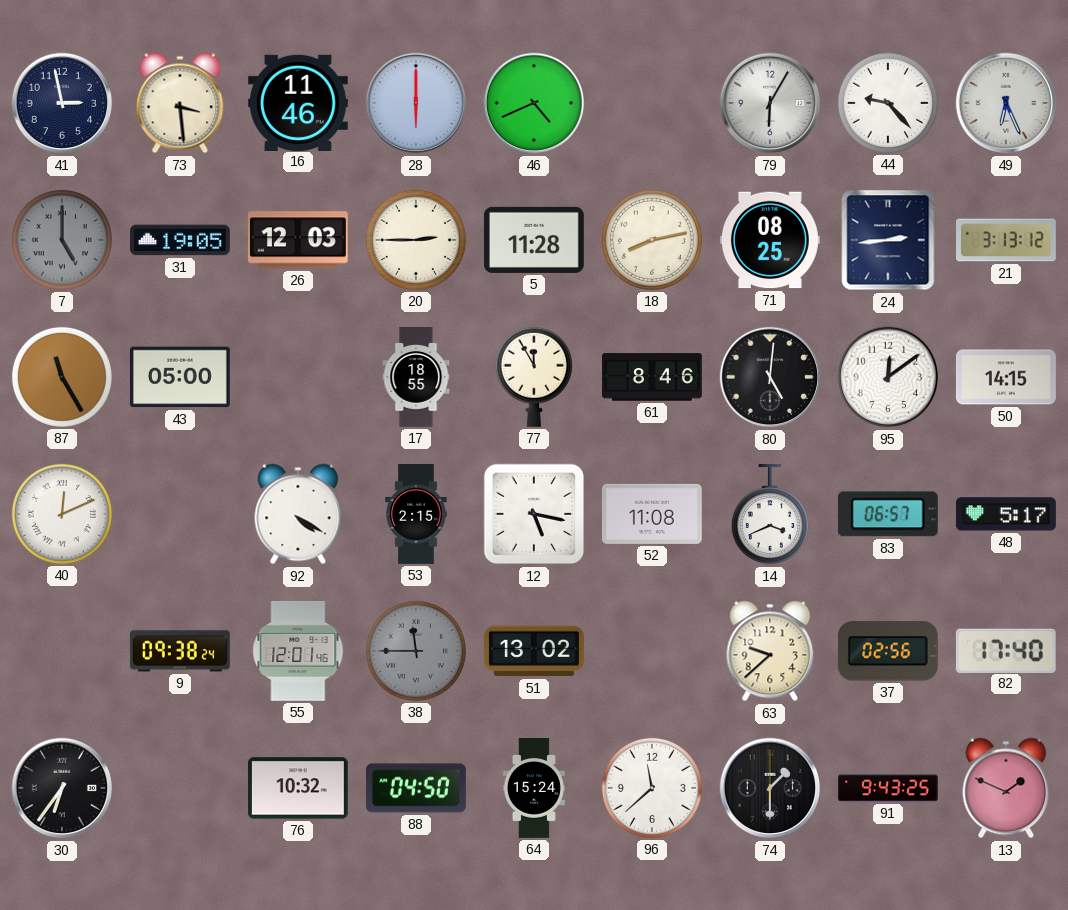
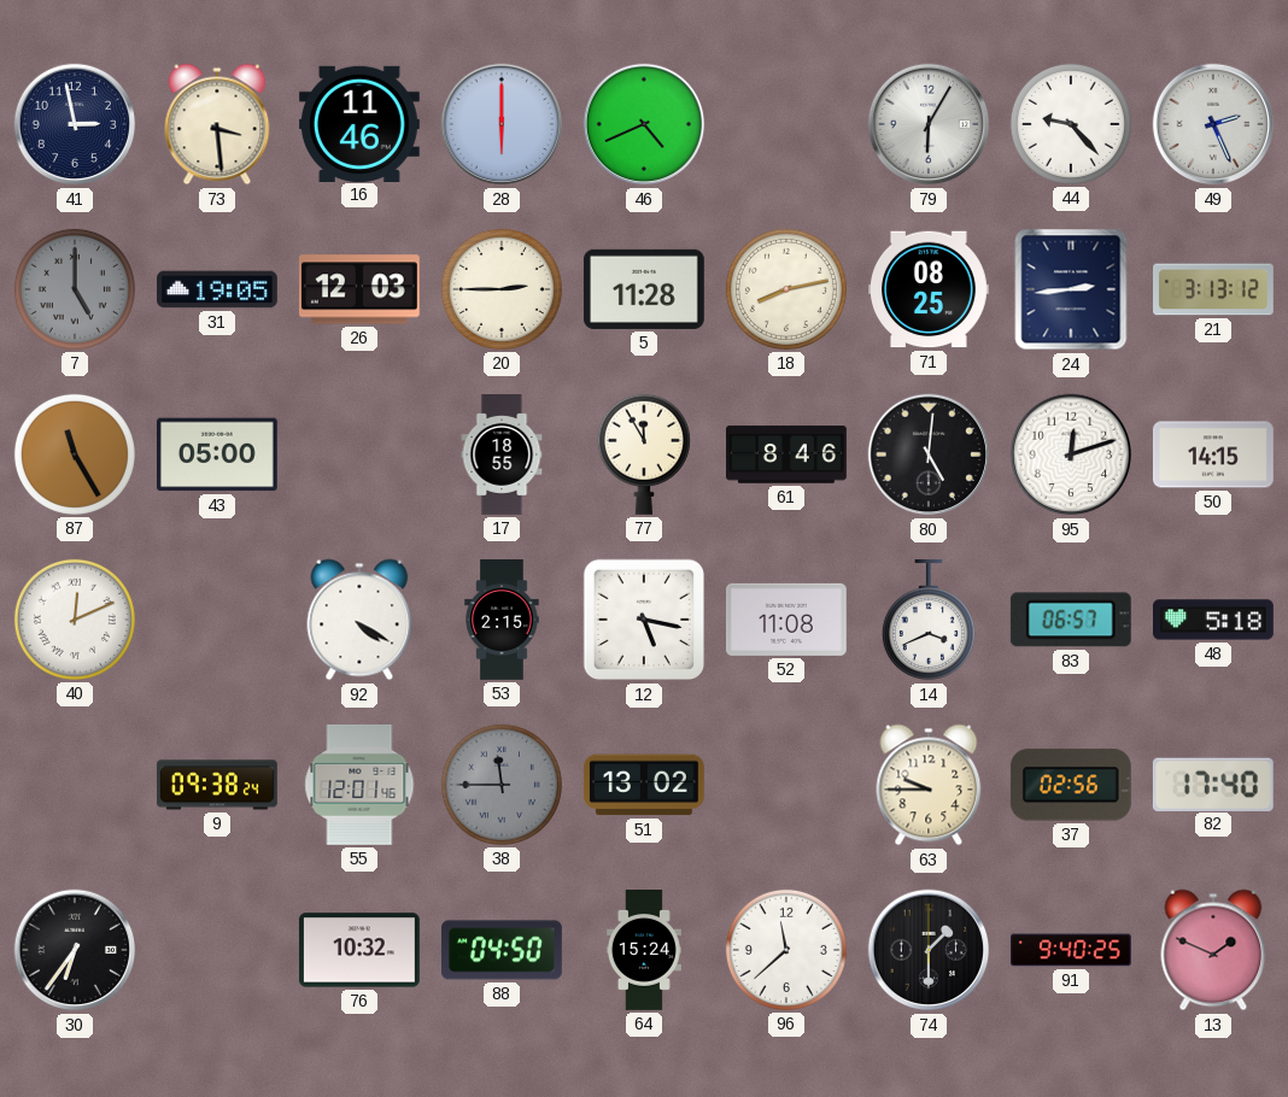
49: 6:26 -> 2:26
95: 12:09 -> 12:12
48: 5:17 -> 5:18
63: 9:38 -> 9:45
91: 9:43 -> 9:40
